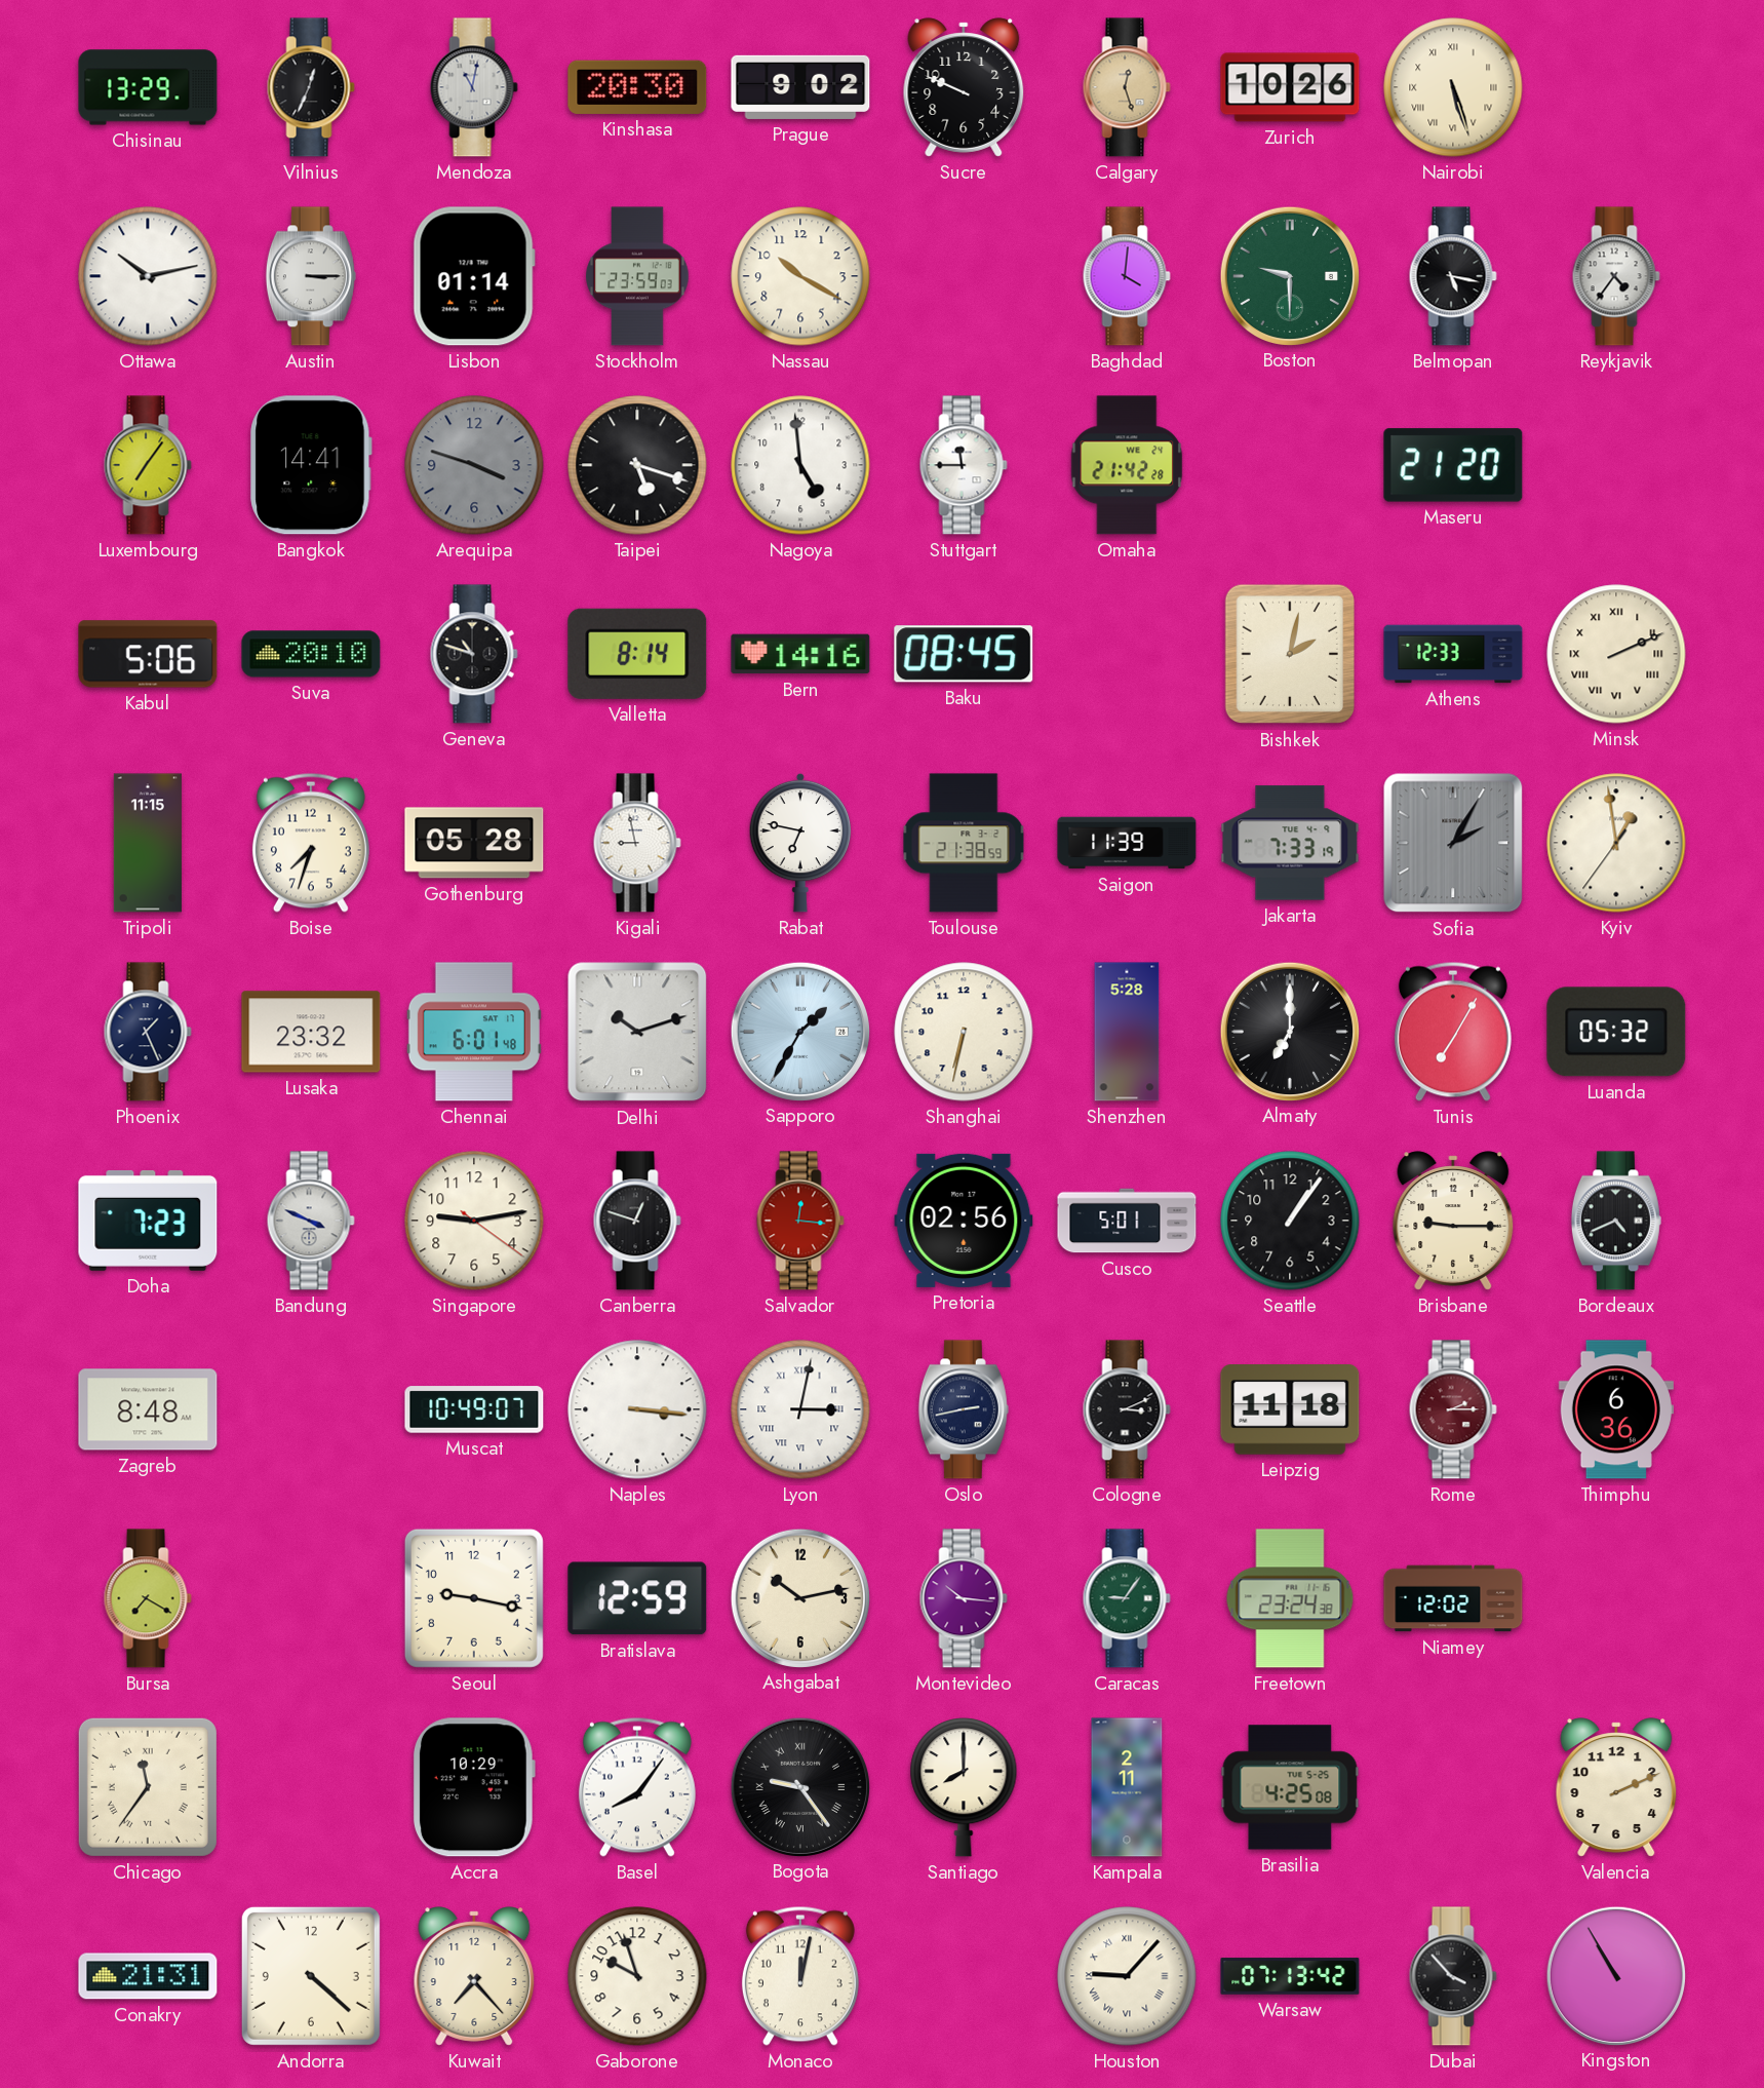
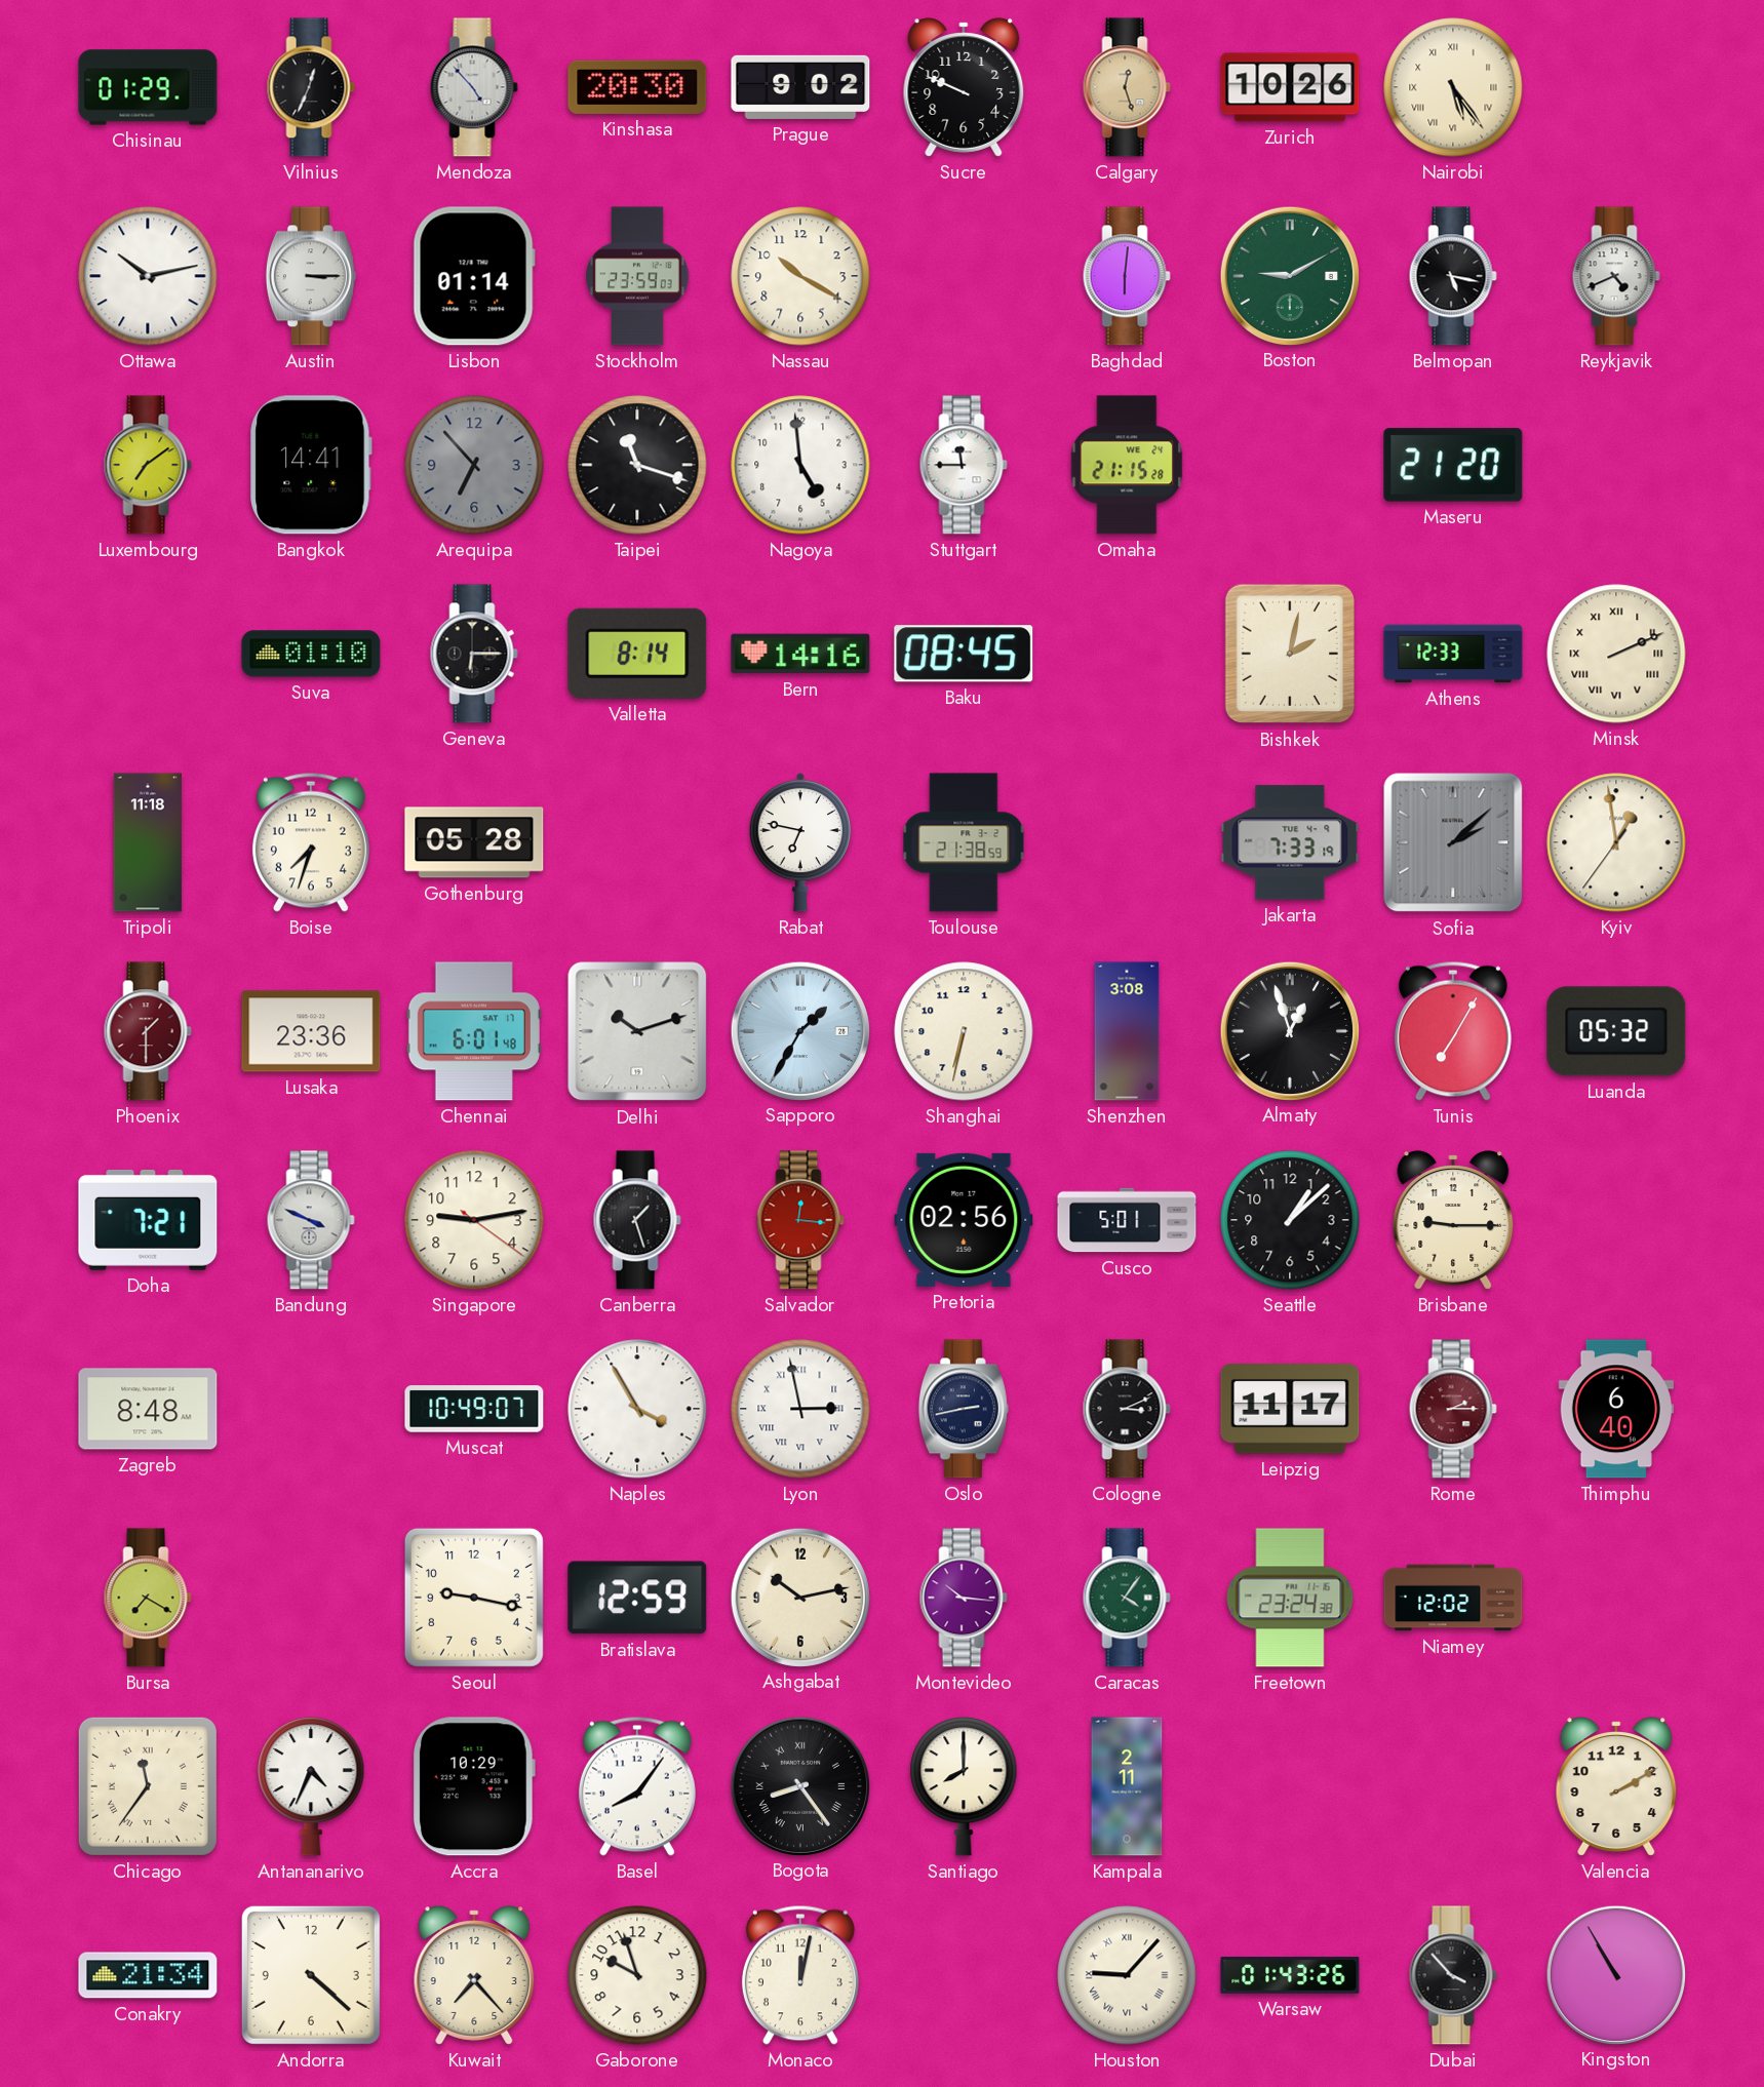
Chisinau: 13:29 -> 01:29
Mendoza: 11:02 -> 4:53
Nairobi: 5:27 -> 5:24
Baghdad: 4:01 -> 6:01
Boston: 9:30 -> 9:10
Reykjavik: 4:36 -> 4:41
Luxembourg: 7:06 -> 7:09
Arequipa: 3:48 -> 6:53
Taipei: 5:18 -> 11:18
Omaha: 21:42 -> 21:15
Kabul: 5:06 -> none
Suva: 20:10 -> 01:10
Geneva: 10:48 -> 6:15
Tripoli: 11:15 -> 11:18
Kigali: 8:58 -> none
Saigon: 11:39 -> none
Sofia: 2:05 -> 2:08
Phoenix: 1:26 -> 1:30
Phoenix dial: navy -> burgundy
Lusaka: 23:32 -> 23:36
Shenzhen: 5:28 -> 3:08
Almaty: 7:00 -> 12:57
Doha: 7:23 -> 7:21
Canberra: 12:48 -> 1:27
Seattle: 1:06 -> 1:08
Bordeaux: 4:41 -> none
Naples: 3:16 -> 3:55
Lyon: 3:02 -> 2:58
Leipzig: 11:18 -> 11:17
Thimphu: 6:36 -> 6:40
Caracas: 9:06 -> 4:06
Antananarivo: none -> 4:34
Bogota: 9:24 -> 8:24
Brasilia: 4:25 -> none
Valencia: 2:11 -> 2:10
Conakry: 21:31 -> 21:34
Warsaw: 07:13 -> 01:43
